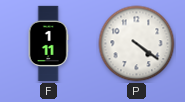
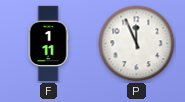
P: 4:21 -> 11:56
